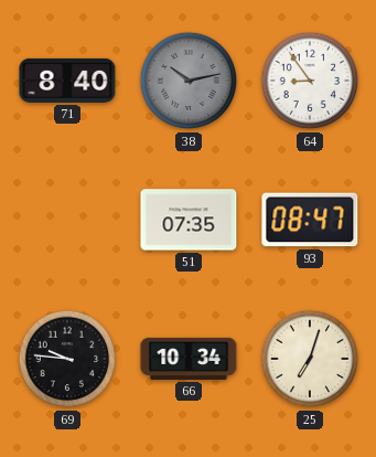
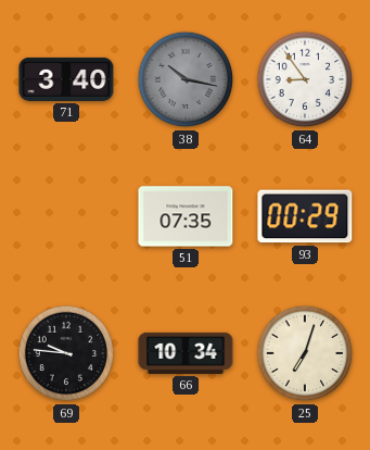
71: 8:40 -> 3:40
38: 10:13 -> 10:17
93: 08:47 -> 00:29
